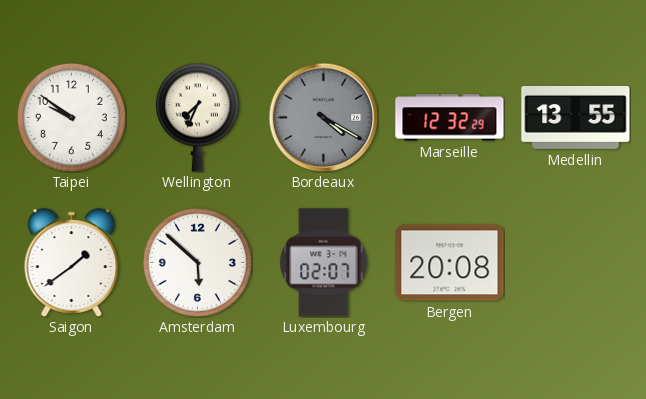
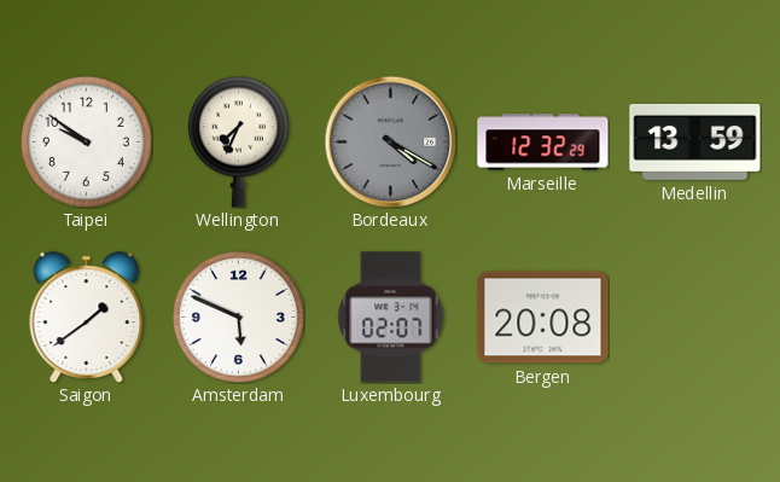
Medellin: 13:55 -> 13:59
Amsterdam: 5:52 -> 5:49
